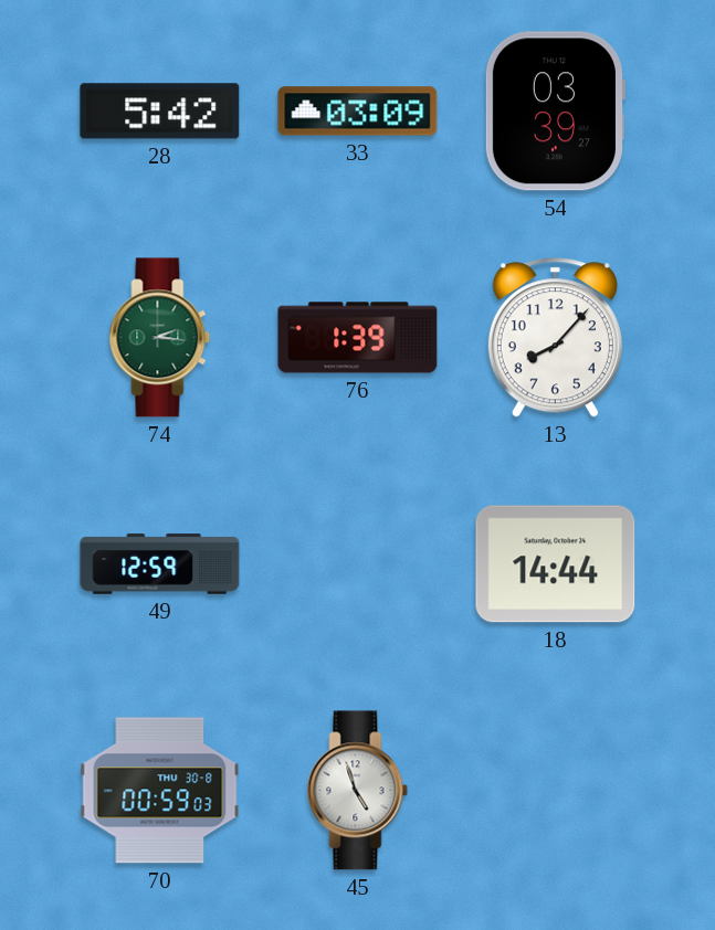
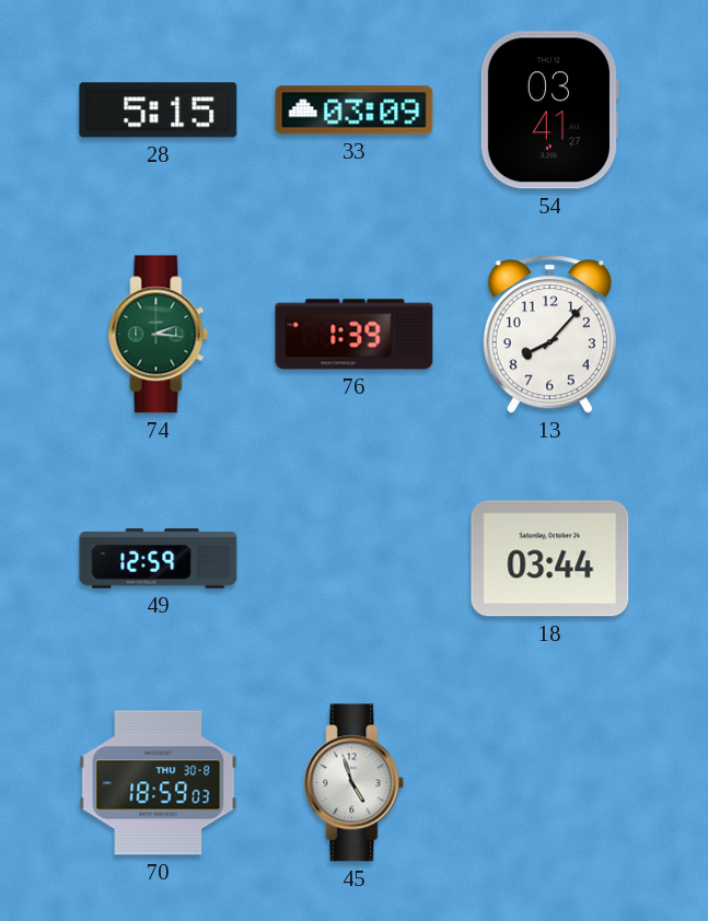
28: 5:42 -> 5:15
54: 03:39 -> 03:41
18: 14:44 -> 03:44
70: 00:59 -> 18:59
